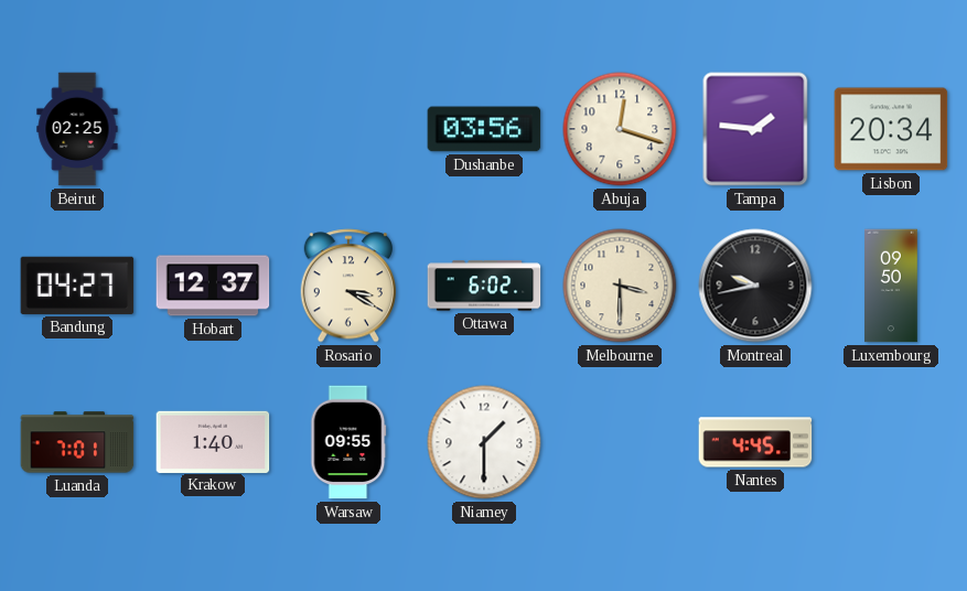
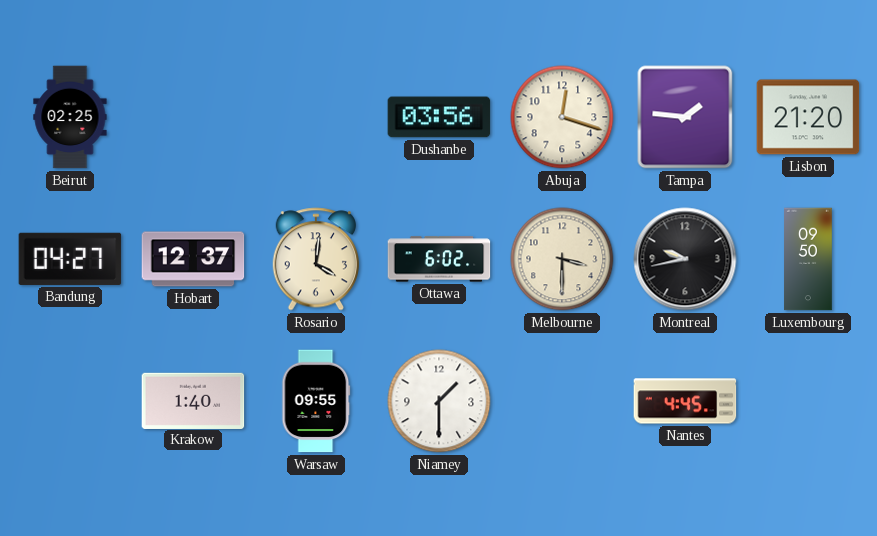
Lisbon: 20:34 -> 21:20
Rosario: 3:20 -> 4:01
Luanda: 7:01 -> none
